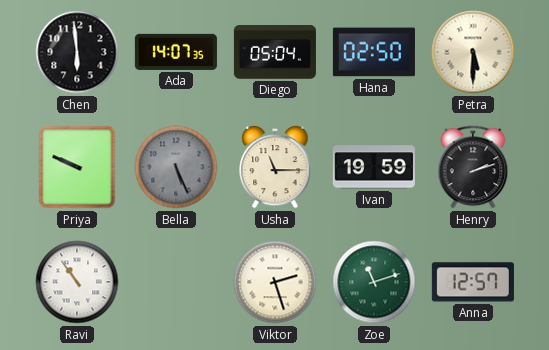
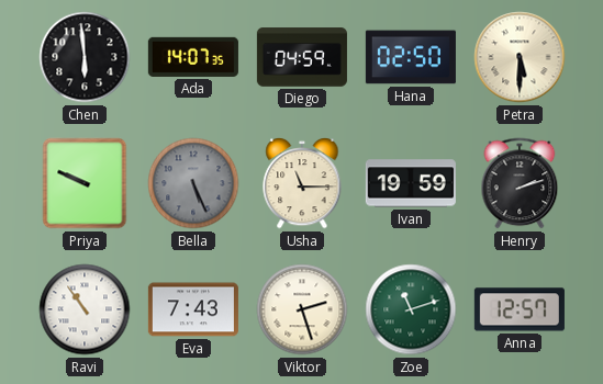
Diego: 05:04 -> 04:59
Eva: none -> 7:43
